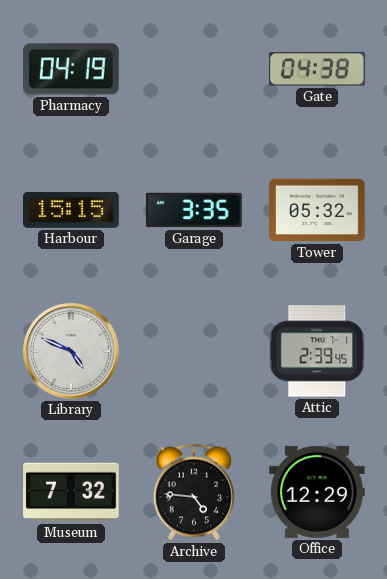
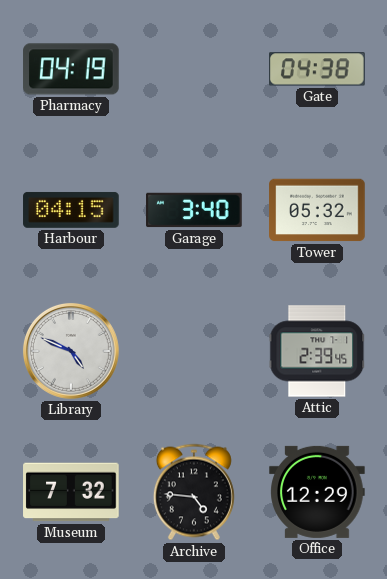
Harbour: 15:15 -> 04:15
Garage: 3:35 -> 3:40
